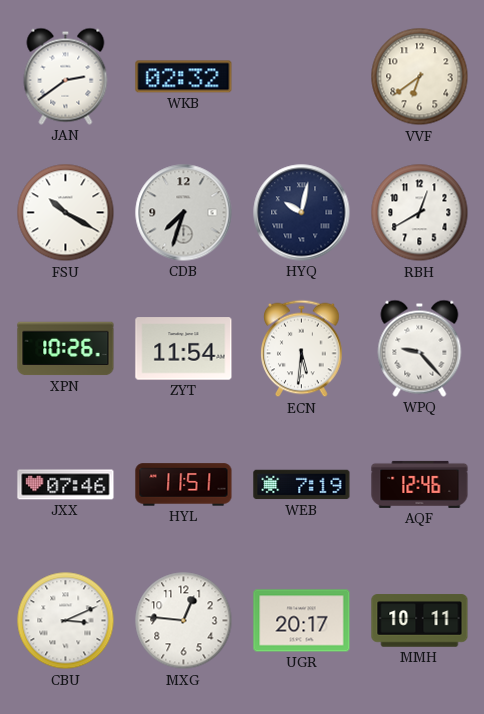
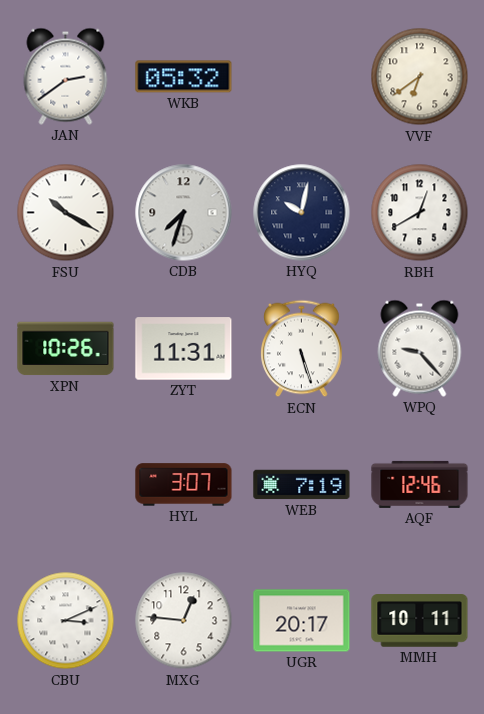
WKB: 02:32 -> 05:32
ZYT: 11:54 -> 11:31
ECN: 5:31 -> 5:27
JXX: 07:46 -> none
HYL: 11:51 -> 3:07
